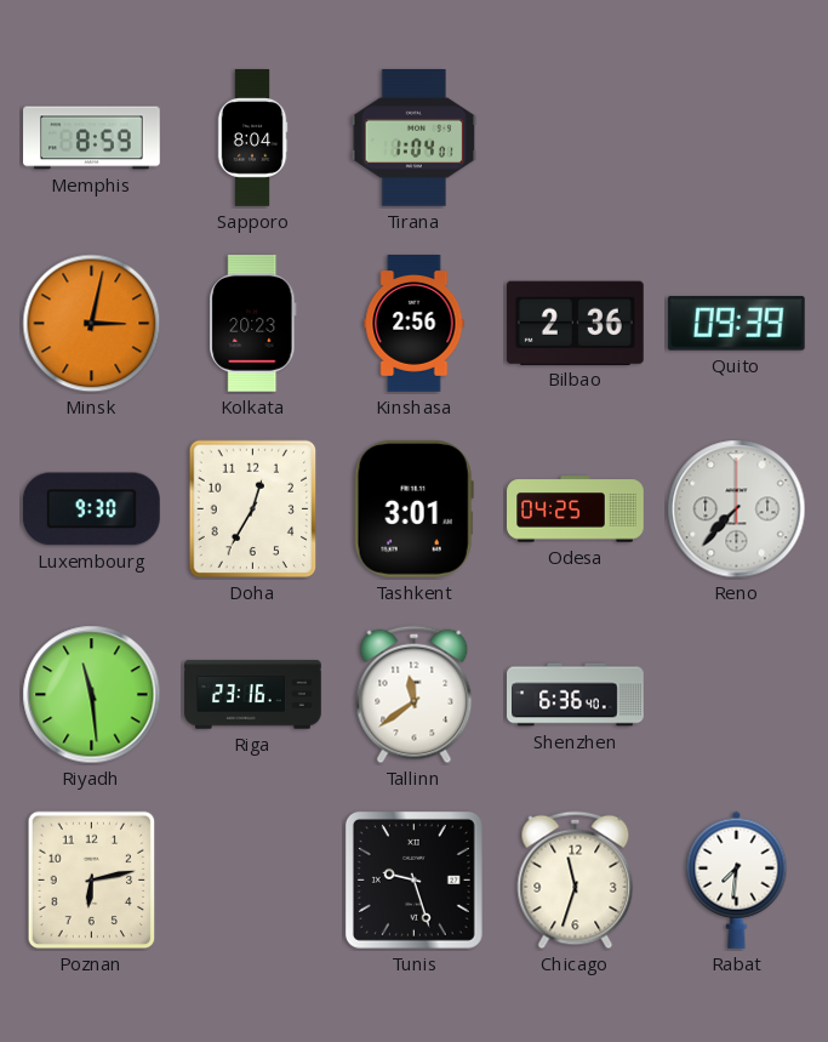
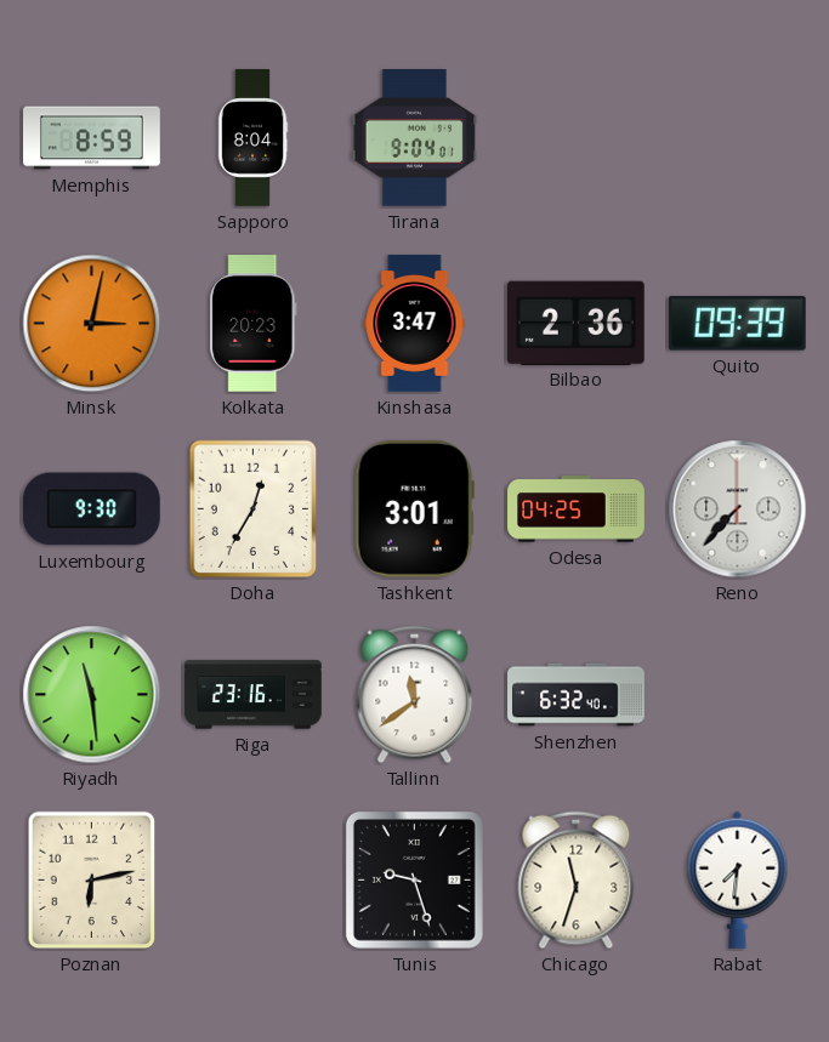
Tirana: 1:04 -> 9:04
Kinshasa: 2:56 -> 3:47
Shenzhen: 6:36 -> 6:32
